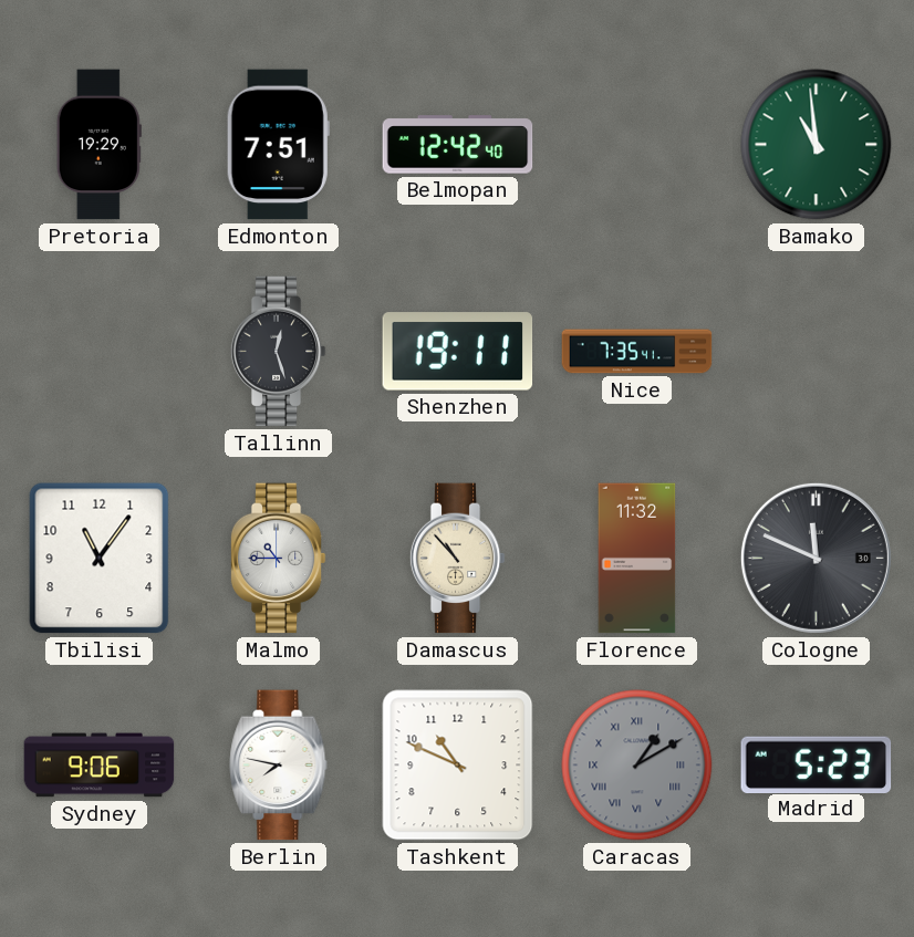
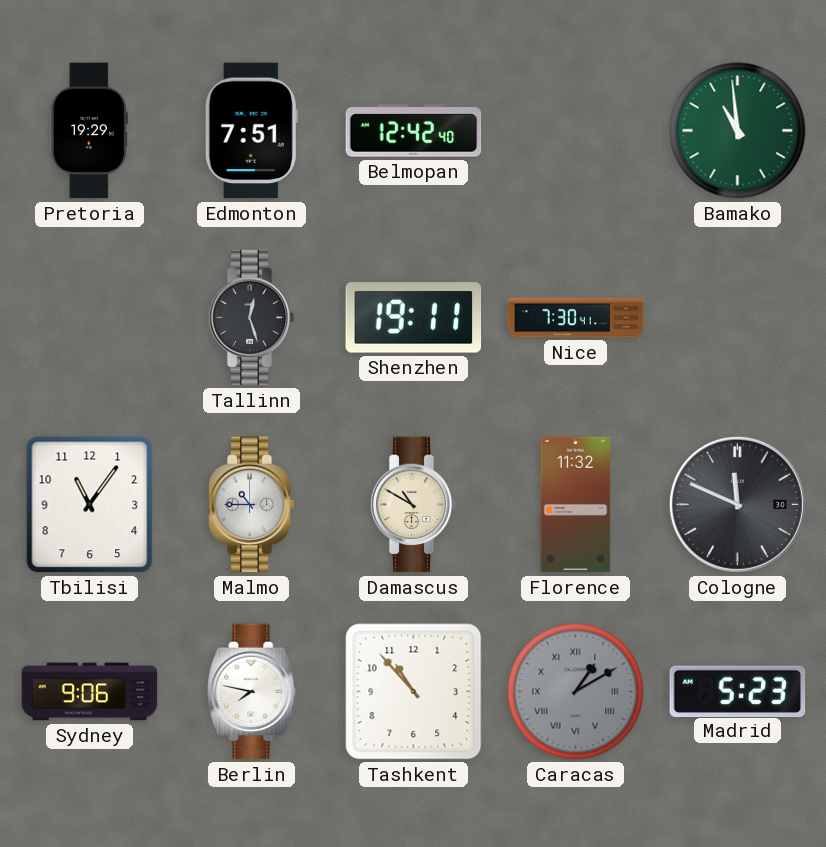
Nice: 7:35 -> 7:30
Damascus: 10:53 -> 10:50
Tashkent: 10:49 -> 10:53
